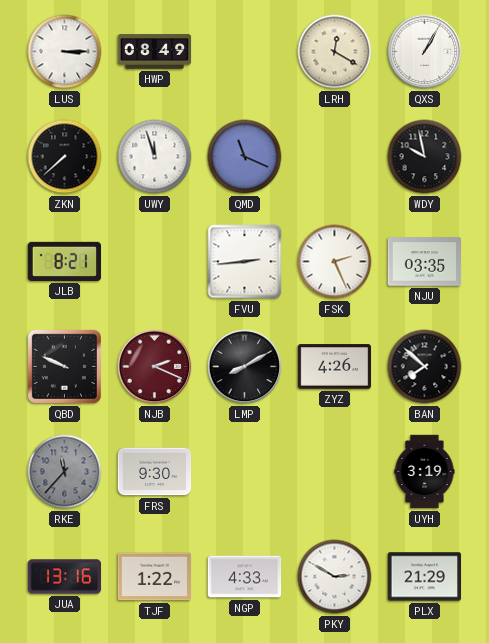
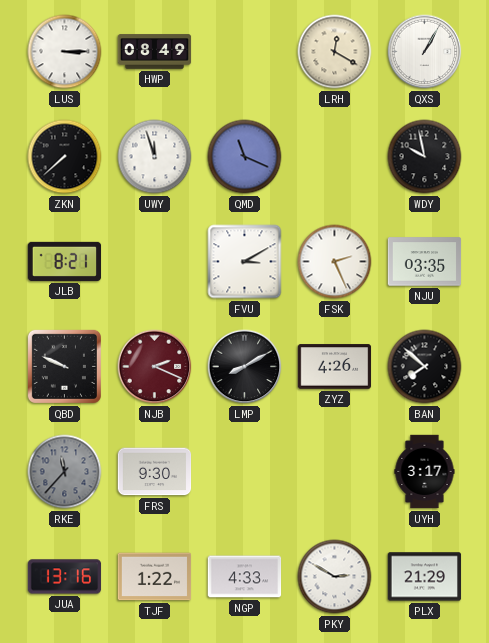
FVU: 2:44 -> 3:10
UYH: 3:19 -> 3:17
